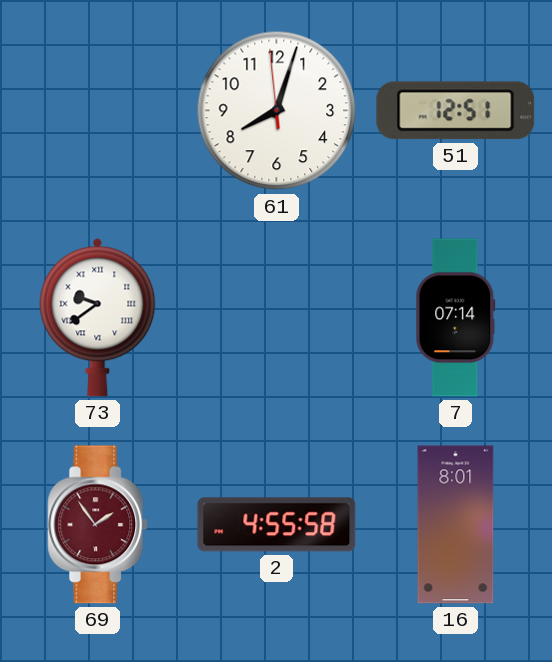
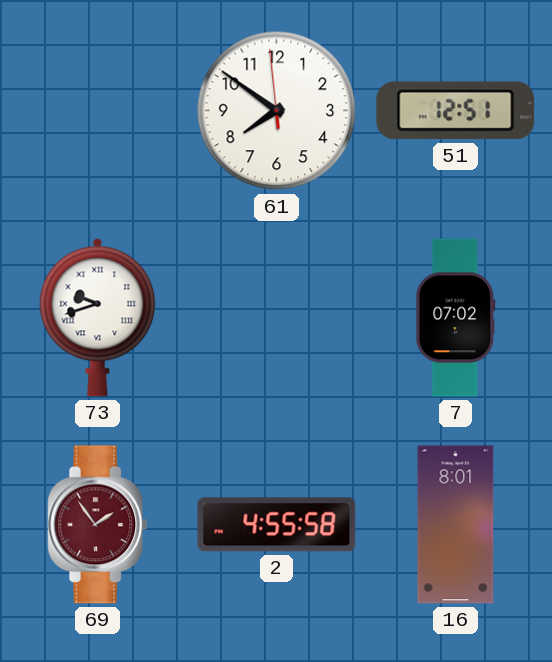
61: 8:02 -> 7:50
73: 9:39 -> 9:42
7: 07:14 -> 07:02
